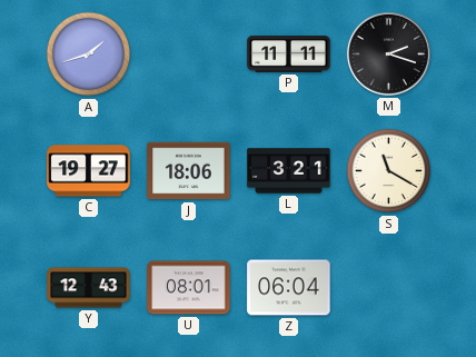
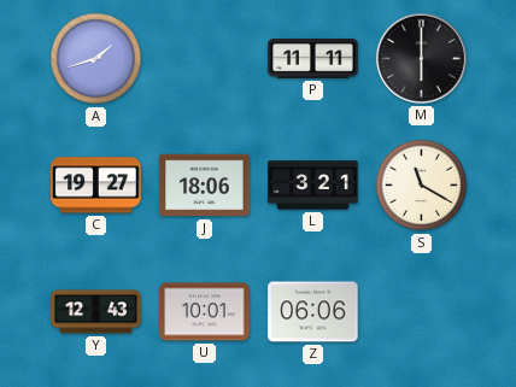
M: 2:18 -> 6:00
U: 08:01 -> 10:01
Z: 06:04 -> 06:06
